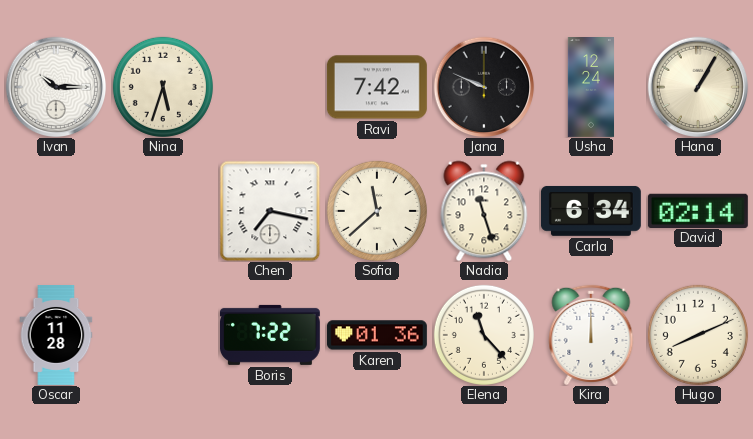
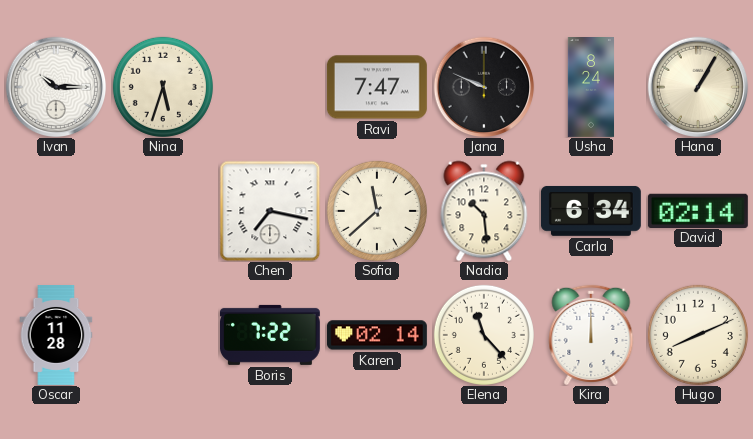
Ravi: 7:42 -> 7:47
Usha: 12:24 -> 8:24
Nadia: 11:27 -> 10:29
Karen: 01:36 -> 02:14
